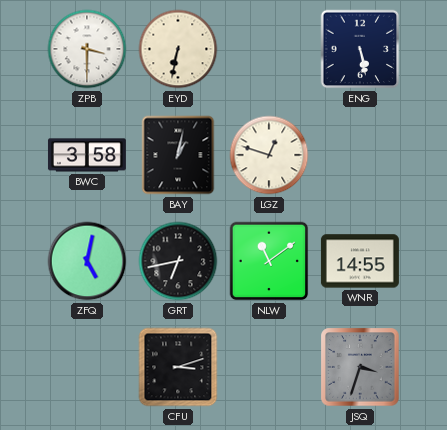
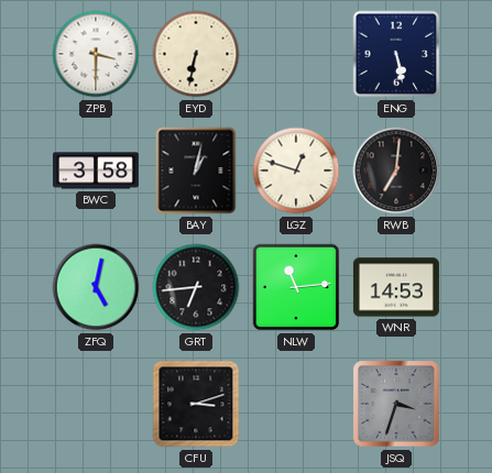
RWB: none -> 7:01
GRT: 6:43 -> 6:44
NLW: 11:09 -> 11:14
WNR: 14:55 -> 14:53
